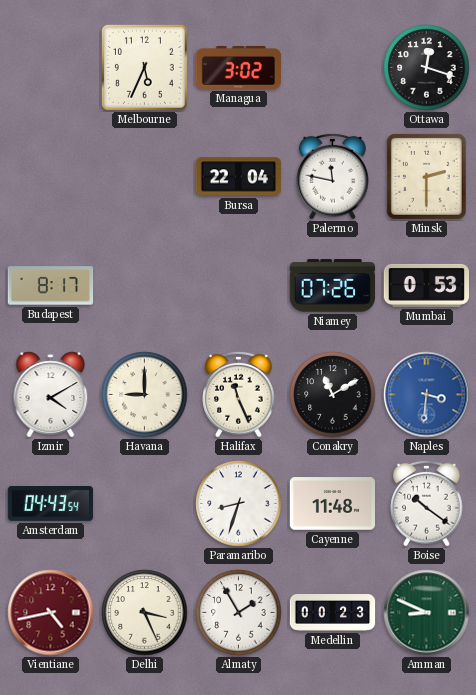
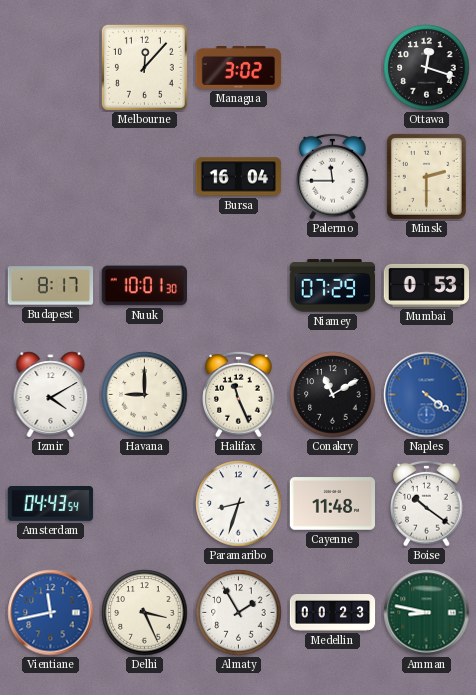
Melbourne: 5:34 -> 12:07
Bursa: 22:04 -> 16:04
Palermo: 11:47 -> 11:45
Nuuk: none -> 10:01
Niamey: 07:26 -> 07:29
Naples: 3:31 -> 4:21
Vientiane: 4:43 -> 11:43
Vientiane dial: burgundy -> blue
Amman: 8:49 -> 8:47
